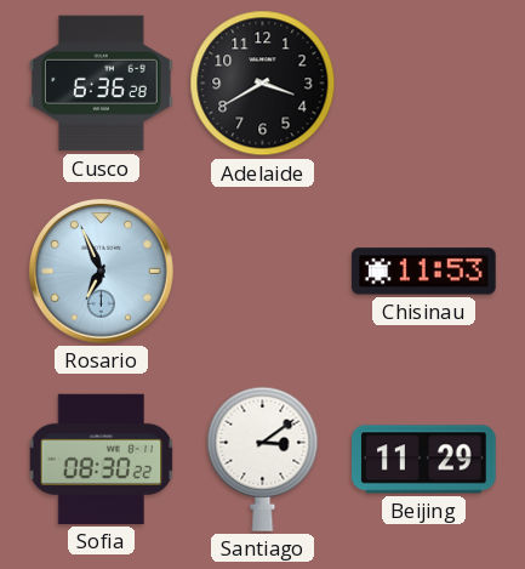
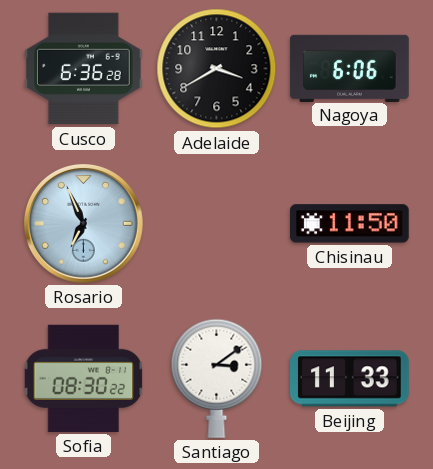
Nagoya: none -> 6:06
Chisinau: 11:53 -> 11:50
Beijing: 11:29 -> 11:33
